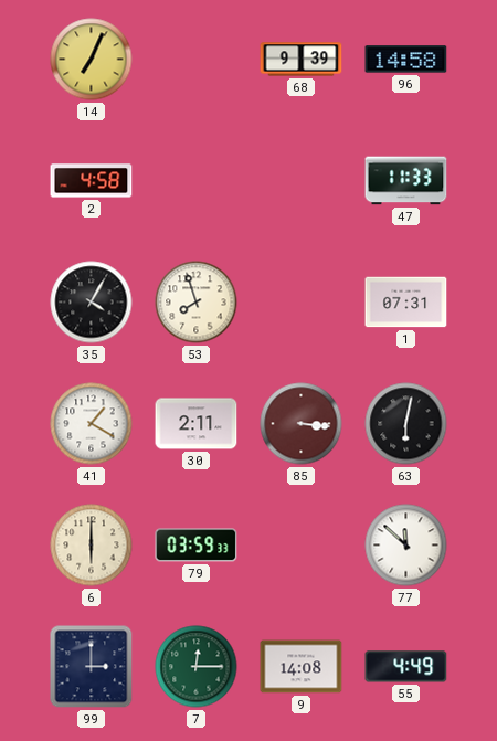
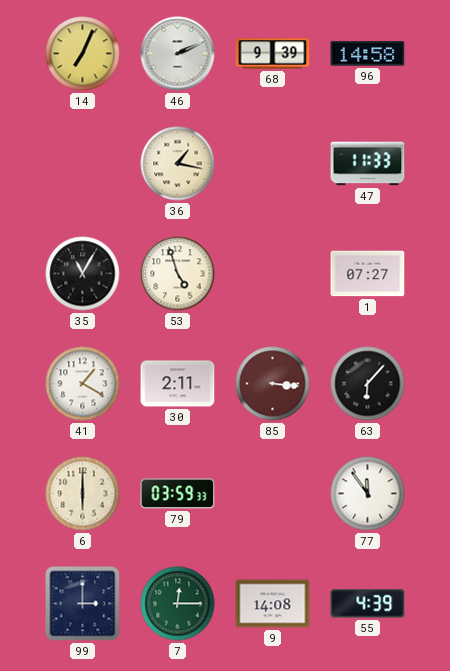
46: none -> 2:11
2: 4:58 -> none
36: none -> 1:17
35: 4:05 -> 11:05
53: 7:57 -> 4:57
1: 07:31 -> 07:27
63: 6:02 -> 6:07
77: 11:52 -> 11:54
55: 4:49 -> 4:39
